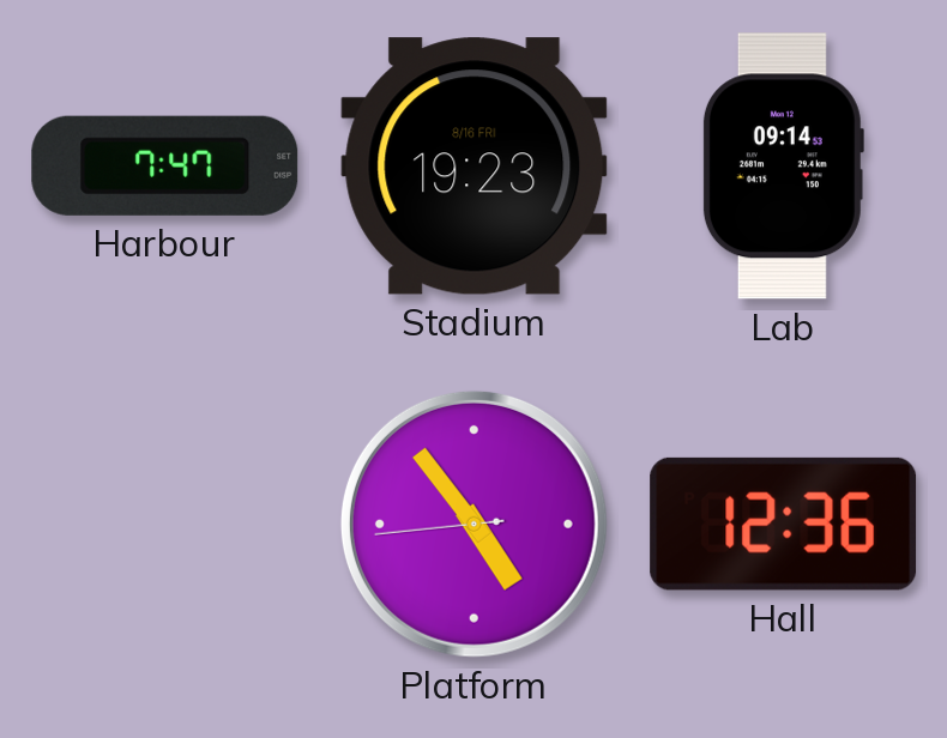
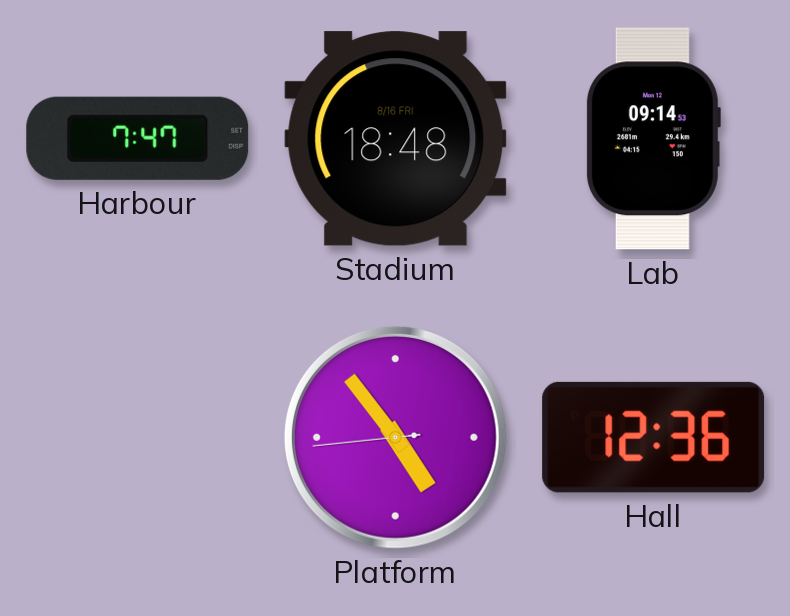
Stadium: 19:23 -> 18:48
